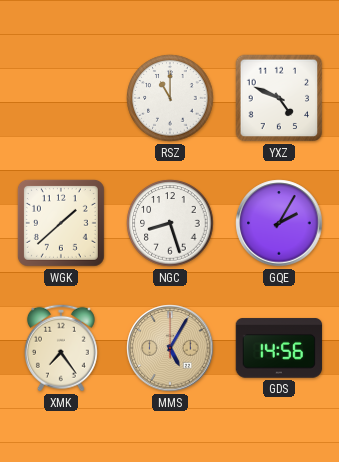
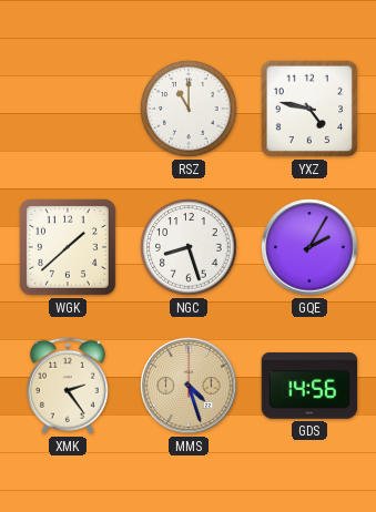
YXZ: 4:49 -> 4:47
XMK: 7:24 -> 2:24
MMS: 5:05 -> 4:27
